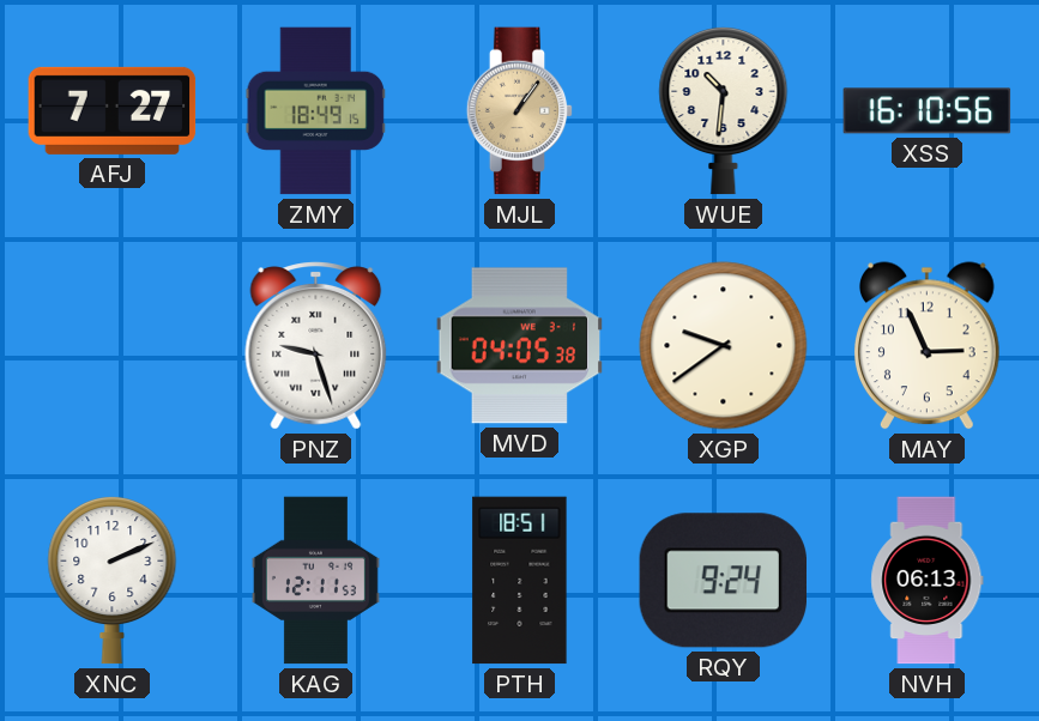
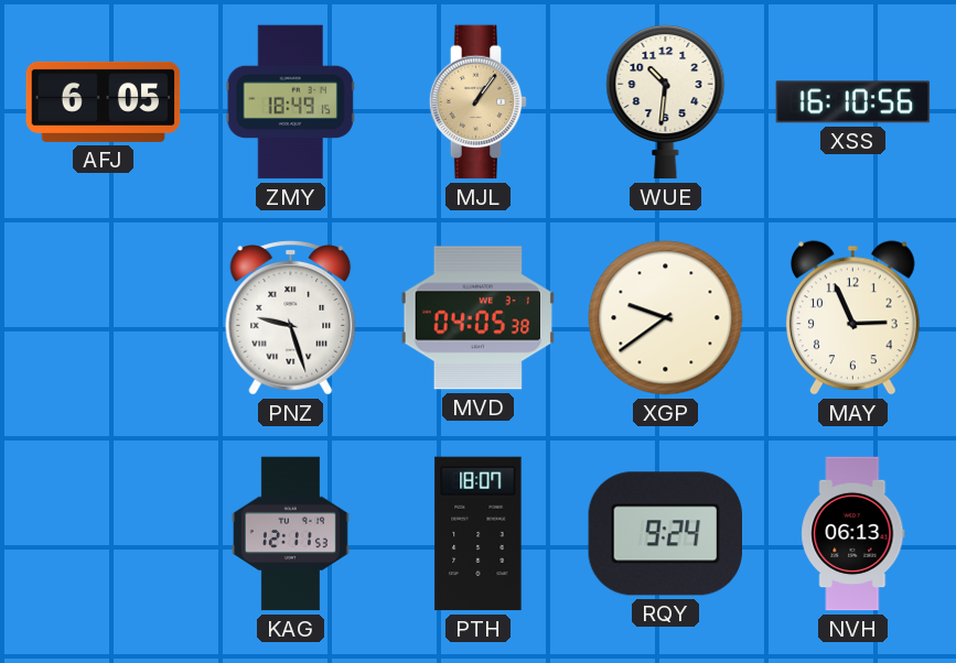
AFJ: 7:27 -> 6:05
XNC: 2:11 -> none
PTH: 18:51 -> 18:07
